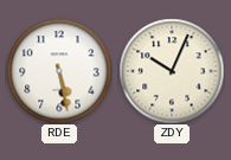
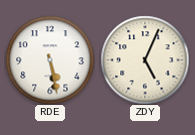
ZDY: 10:04 -> 5:04
